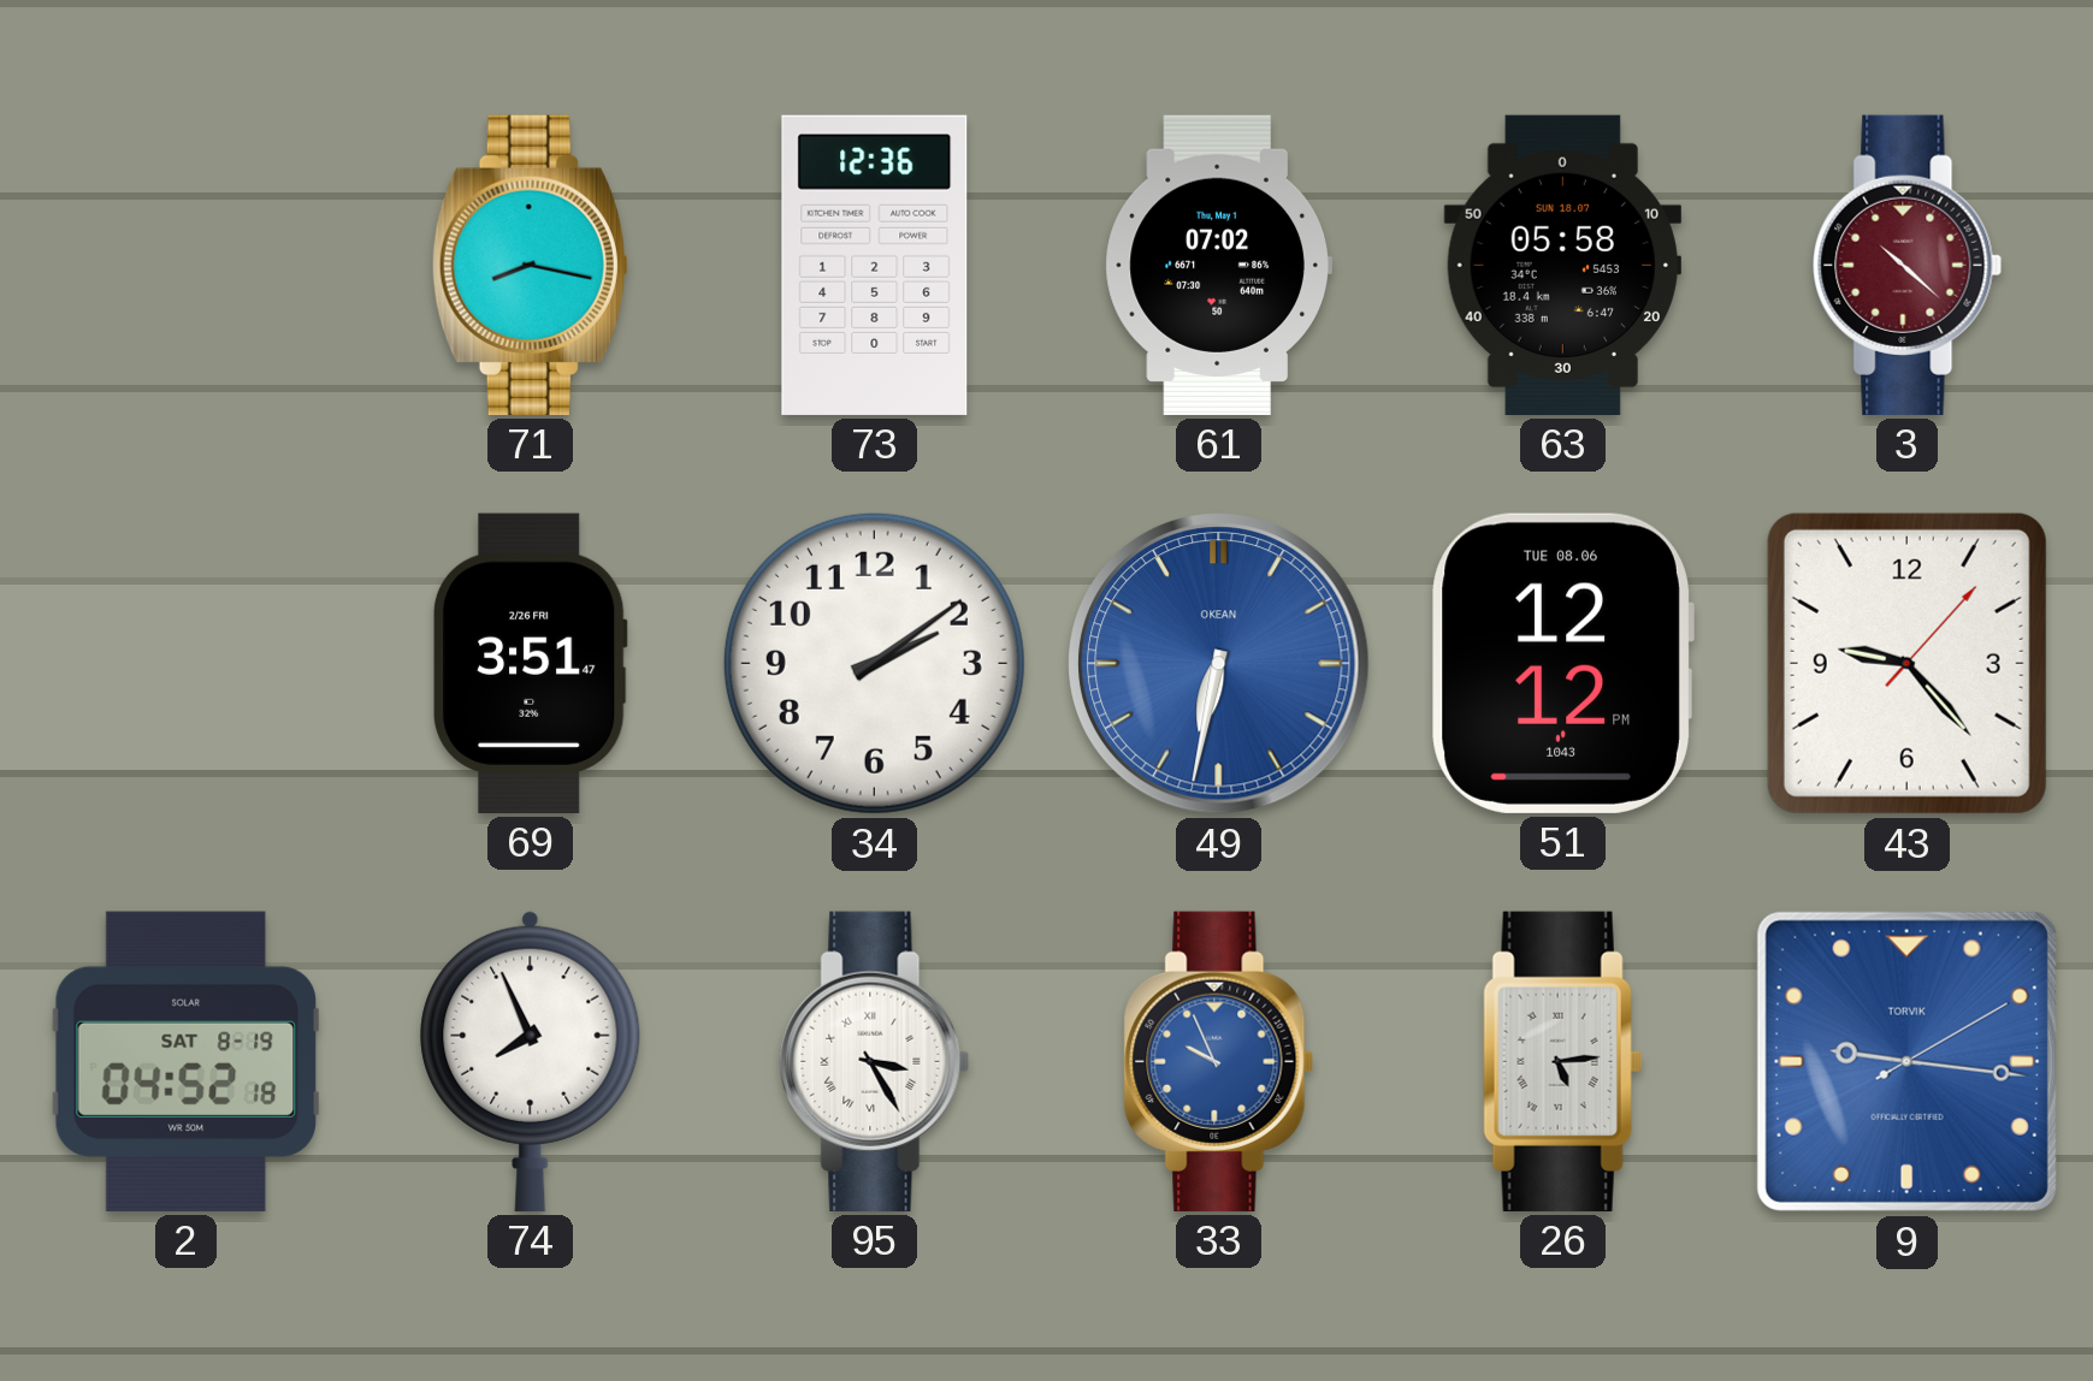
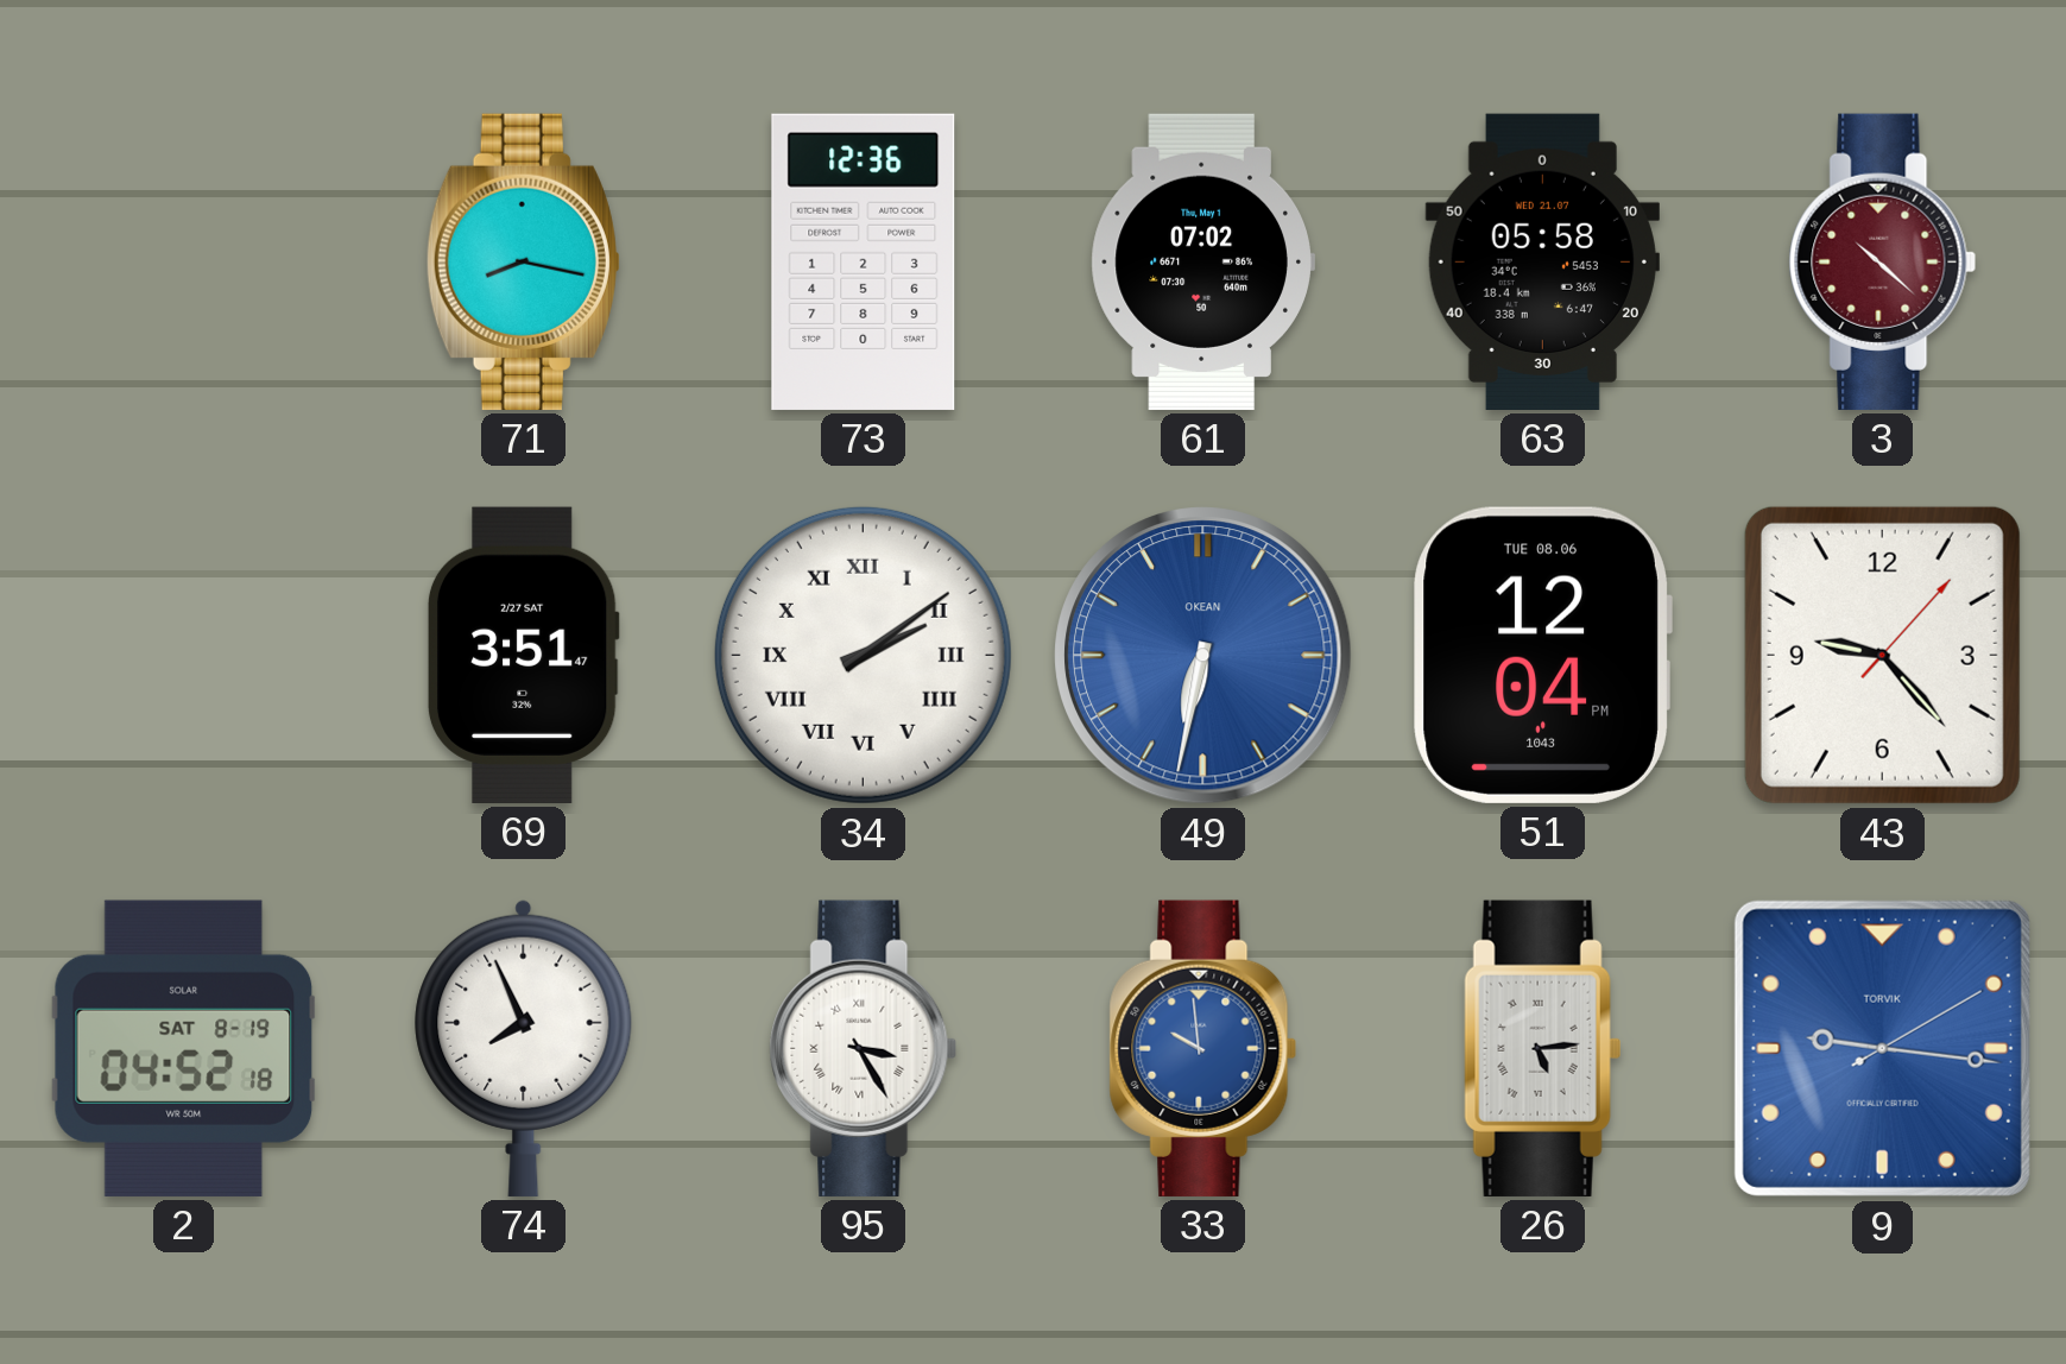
63 date: SUN 18.07 -> WED 21.07
69 date: 2/26 FRI -> 2/27 SAT
34 numerals: Arabic -> Roman
51: 12:12 -> 12:04
33: 9:56 -> 9:59
